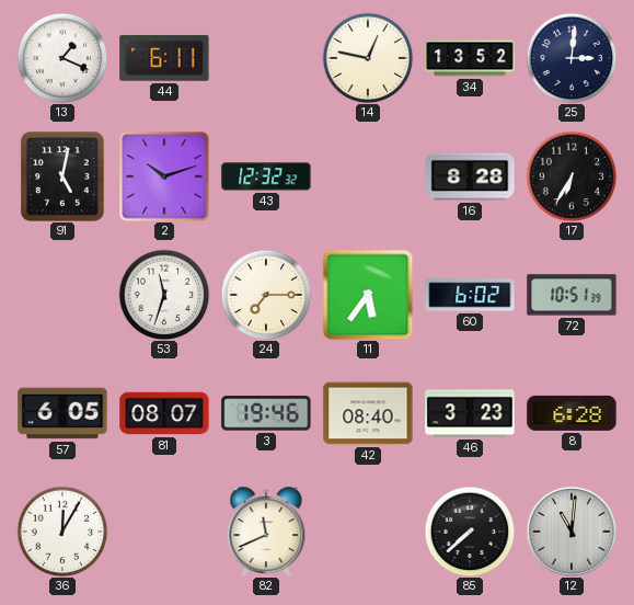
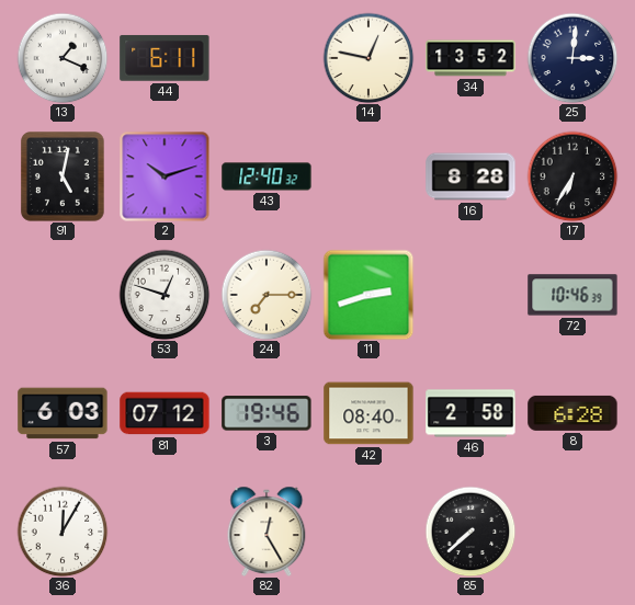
43: 12:32 -> 12:40
53: 11:33 -> 12:48
11: 5:36 -> 2:42
60: 6:02 -> none
72: 10:51 -> 10:46
57: 6:05 -> 6:03
81: 08:07 -> 07:12
46: 3:23 -> 2:58
82: 11:41 -> 12:25
12: 11:01 -> none
